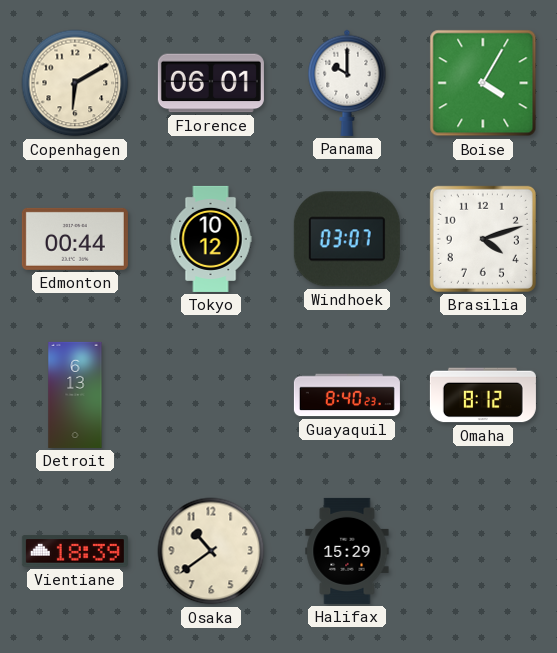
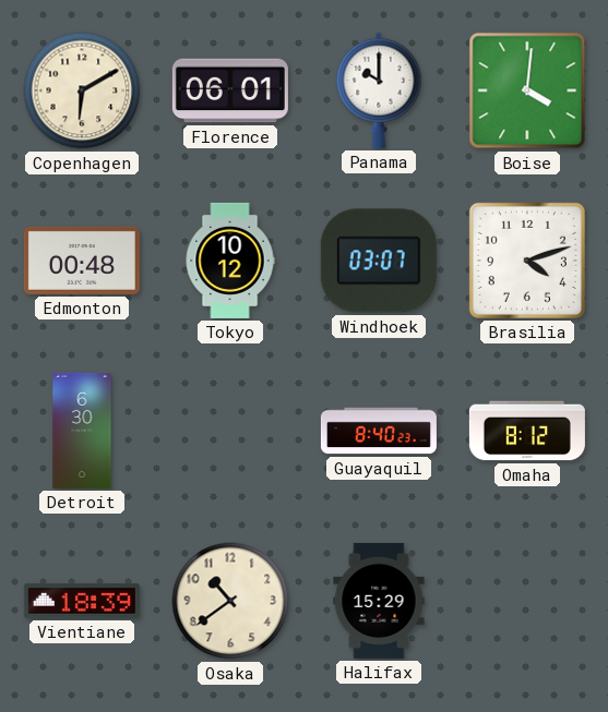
Boise: 4:05 -> 4:01
Edmonton: 00:44 -> 00:48
Detroit: 6:13 -> 6:30
